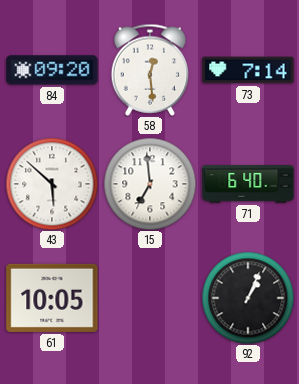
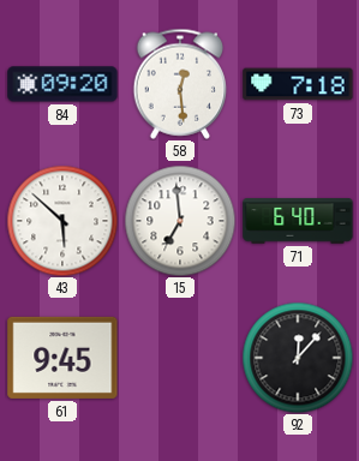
73: 7:14 -> 7:18
61: 10:05 -> 9:45
92: 1:04 -> 12:07
